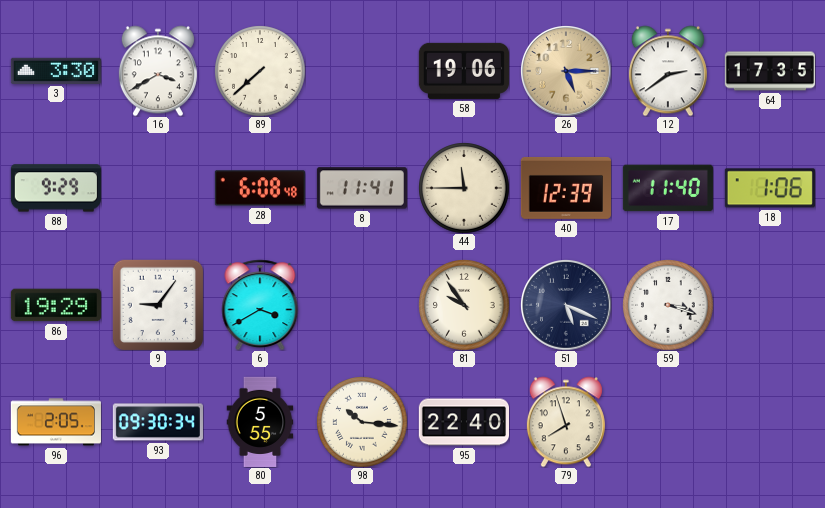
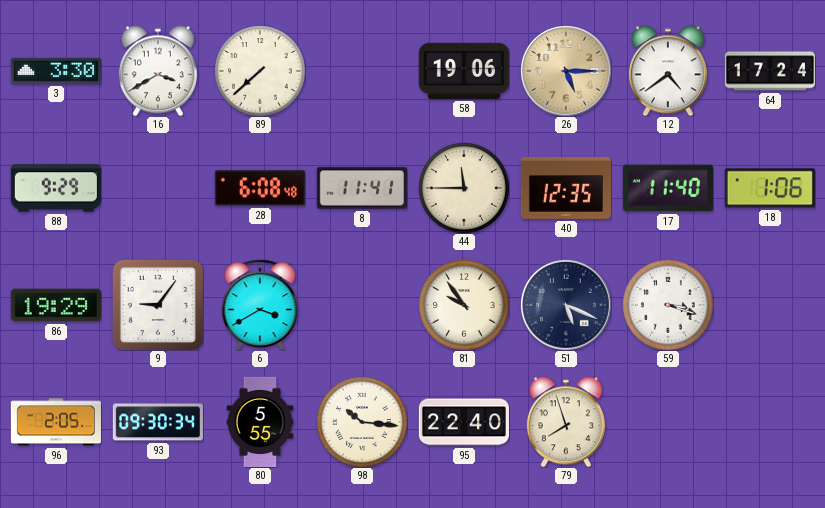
12: 2:39 -> 4:39
64: 17:35 -> 17:24
40: 12:39 -> 12:35
